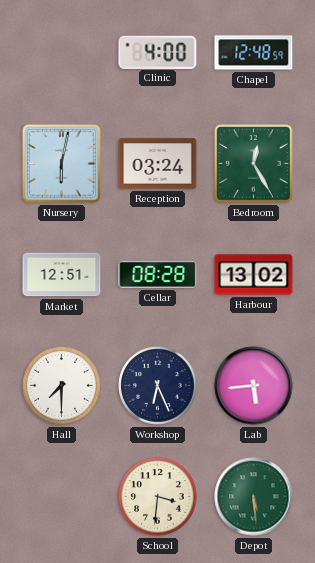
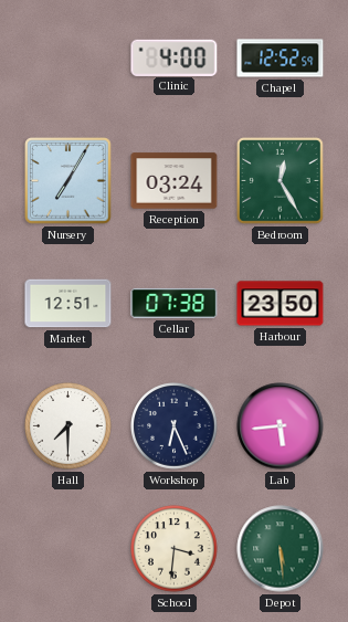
Chapel: 12:48 -> 12:52
Nursery: 6:02 -> 7:05
Cellar: 08:28 -> 07:38
Harbour: 13:02 -> 23:50
